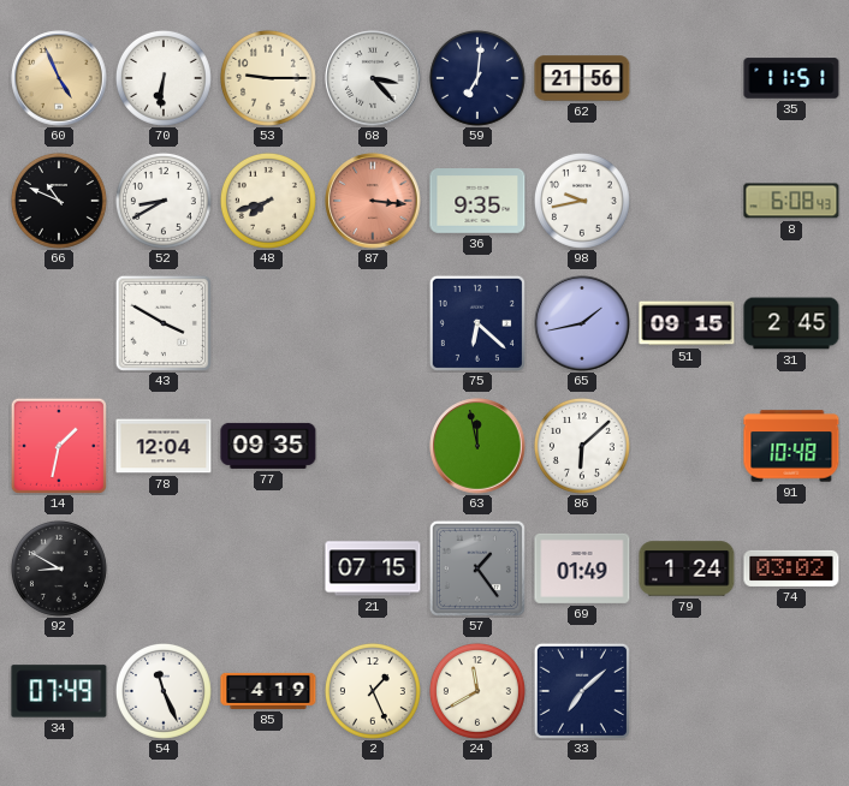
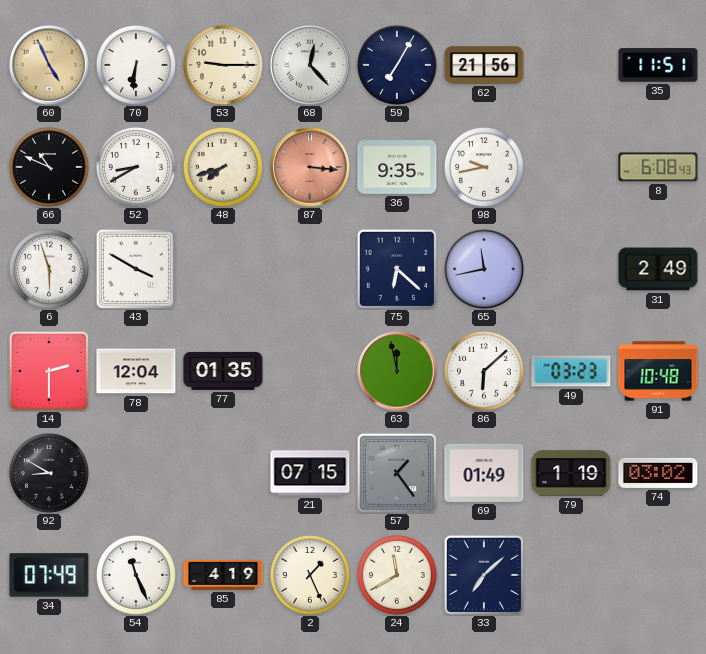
68: 3:23 -> 12:23
59: 7:01 -> 7:05
6: none -> 5:57
65: 1:43 -> 11:43
51: 09:15 -> none
31: 2:45 -> 2:49
14: 1:32 -> 2:30
77: 09:35 -> 01:35
49: none -> 03:23
79: 1:24 -> 1:19
